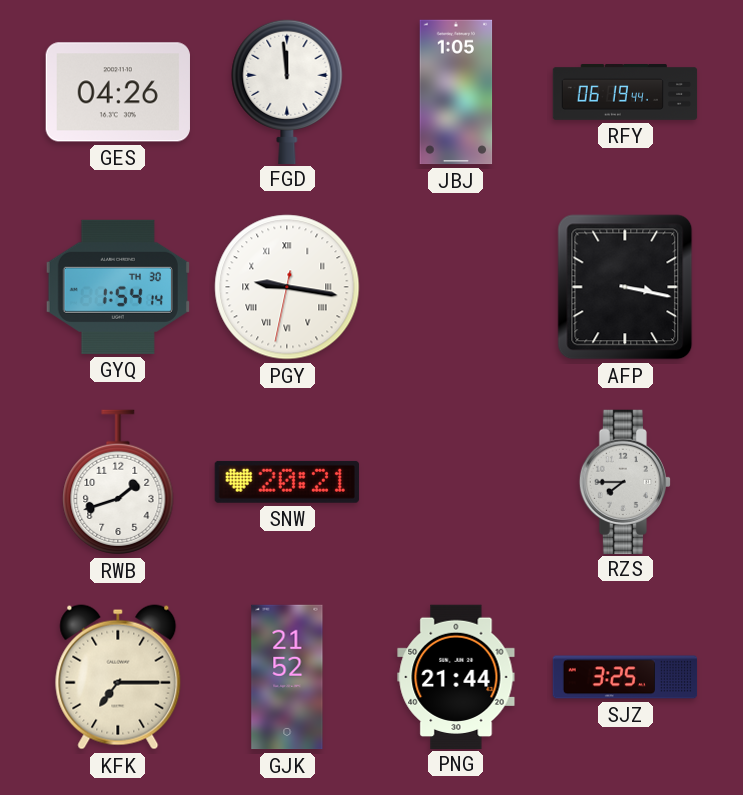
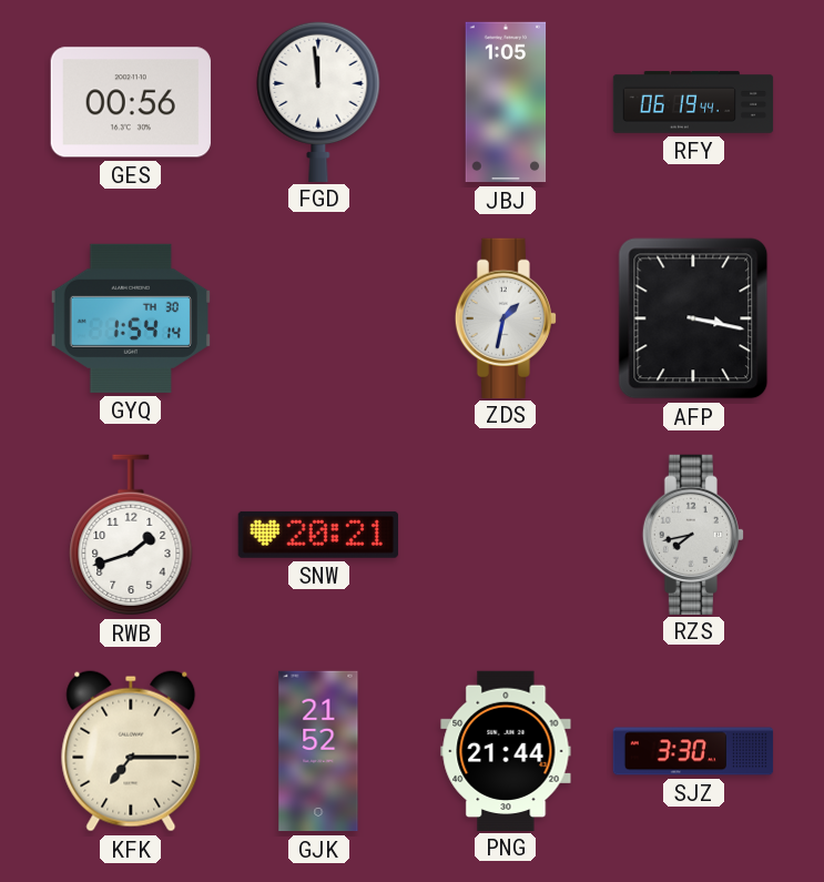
GES: 04:26 -> 00:56
PGY: 9:16 -> none
ZDS: none -> 1:32
RZS: 7:45 -> 7:43
SJZ: 3:25 -> 3:30
